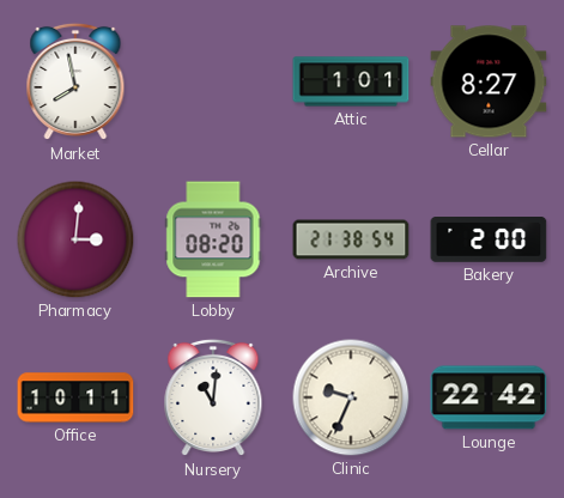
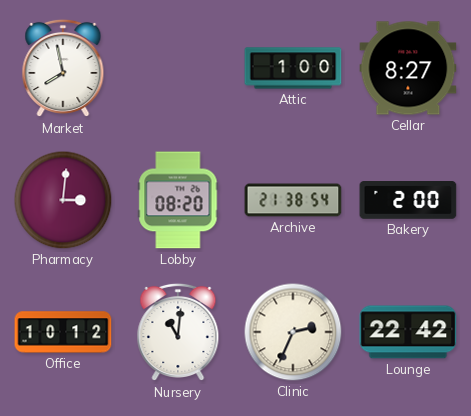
Attic: 1:01 -> 1:00
Office: 10:11 -> 10:12
Clinic: 9:34 -> 2:34
